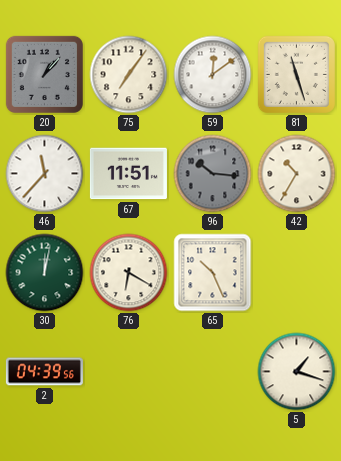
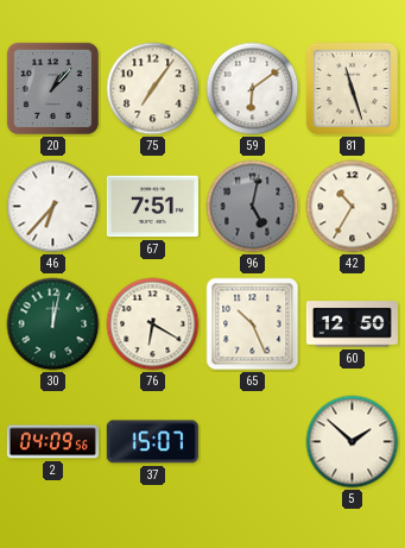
59: 12:09 -> 6:09
46: 11:37 -> 6:37
67: 11:51 -> 7:51
96: 10:16 -> 5:02
60: none -> 12:50
2: 04:39 -> 04:09
37: none -> 15:07
5: 1:18 -> 1:52
